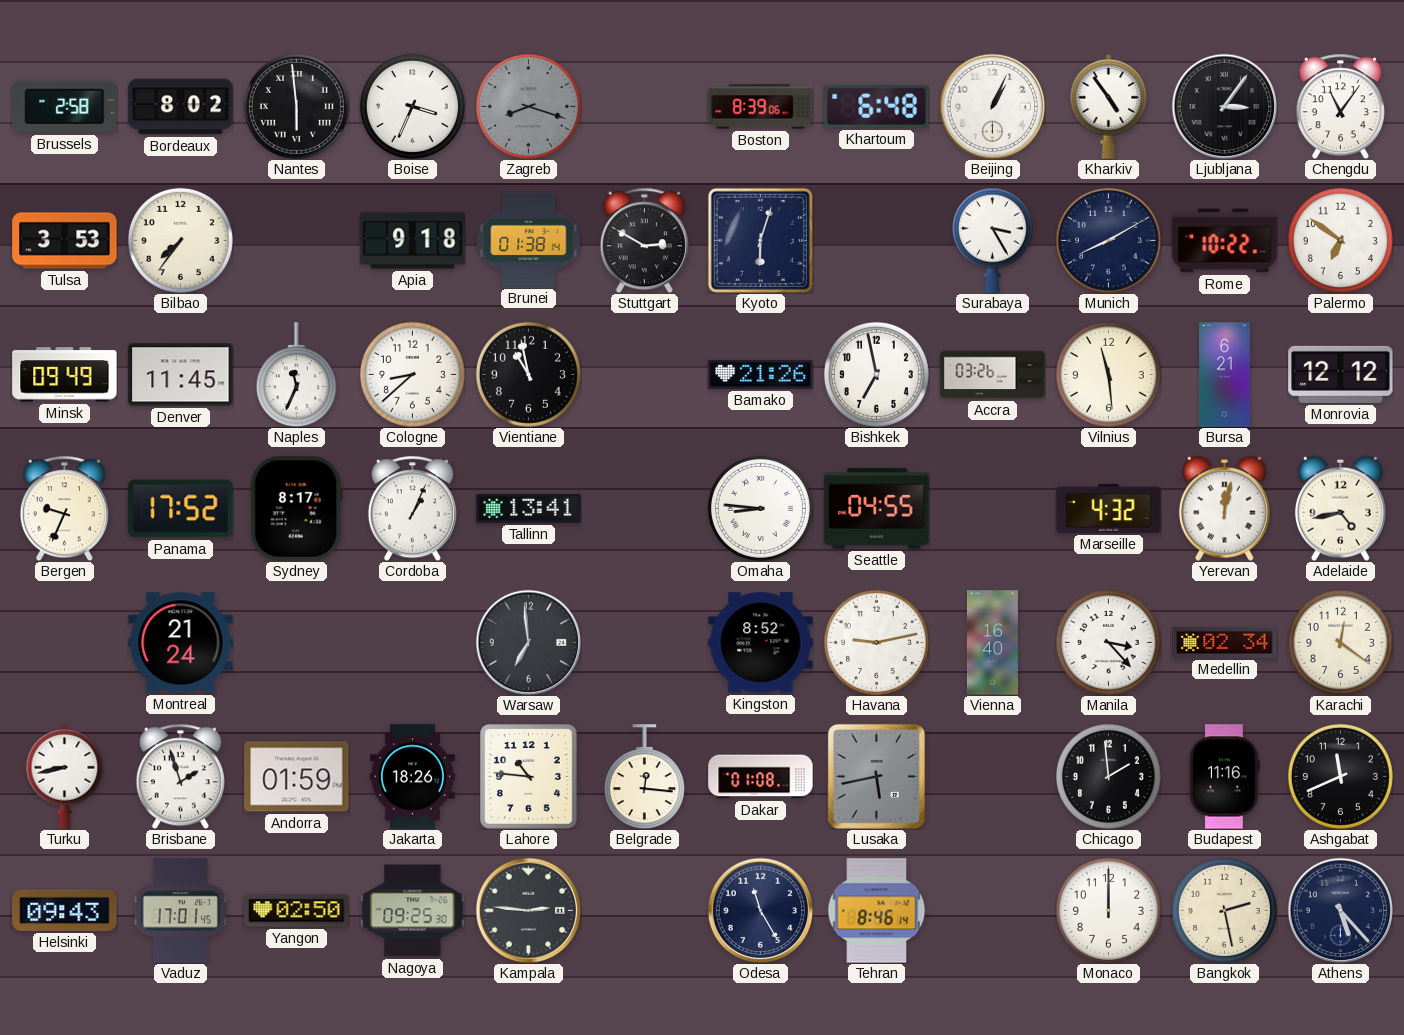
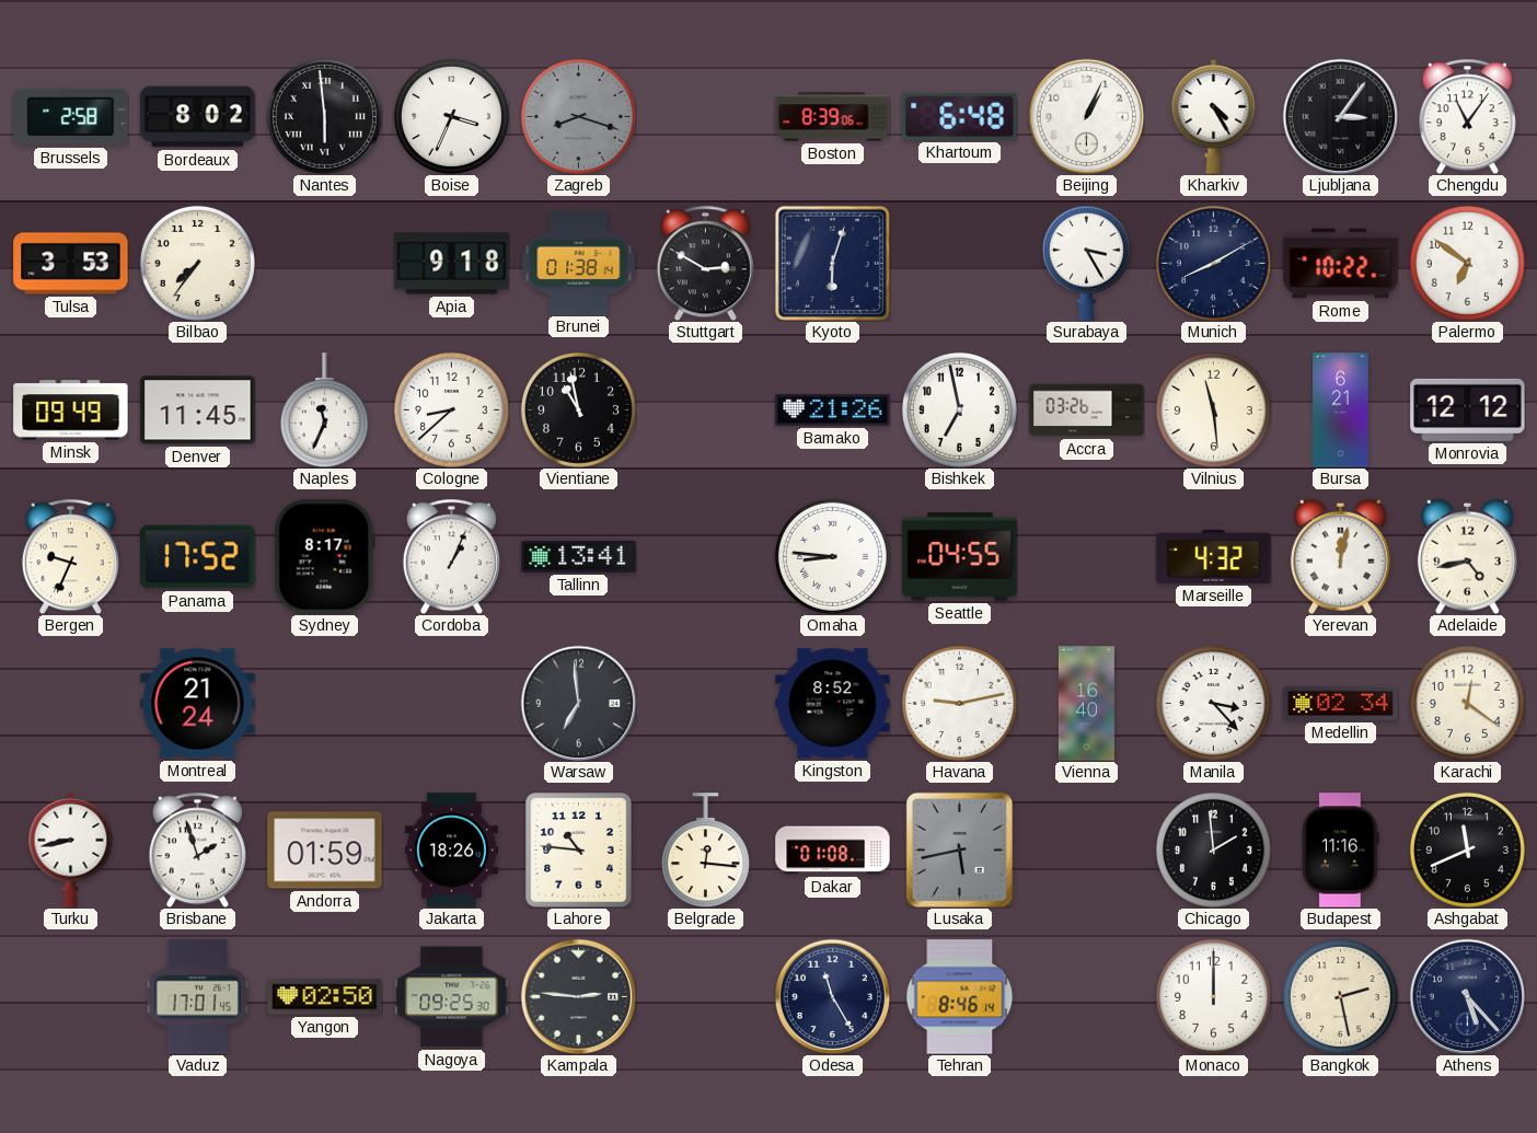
Kharkiv: 4:54 -> 4:25
Helsinki: 09:43 -> none
